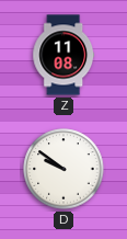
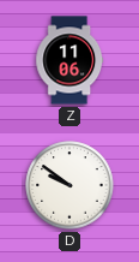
Z: 11:08 -> 11:06
